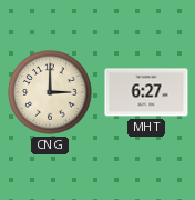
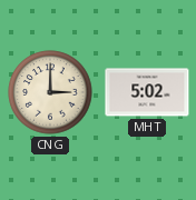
MHT: 6:27 -> 5:02
